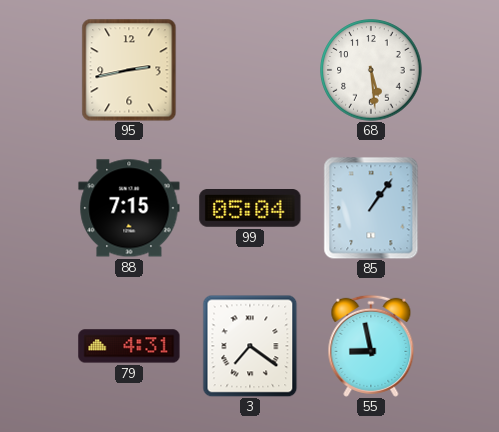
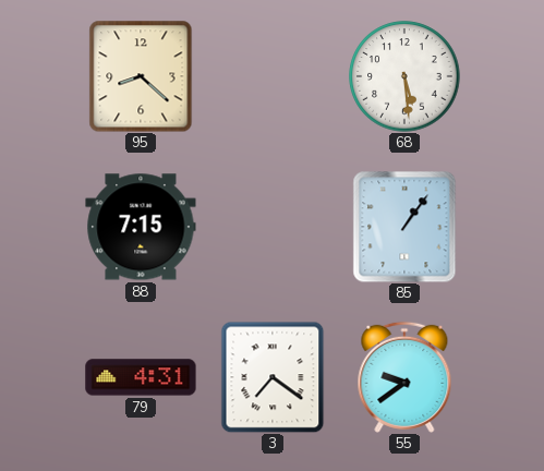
95: 2:43 -> 8:22
99: 05:04 -> none
55: 8:58 -> 9:39
